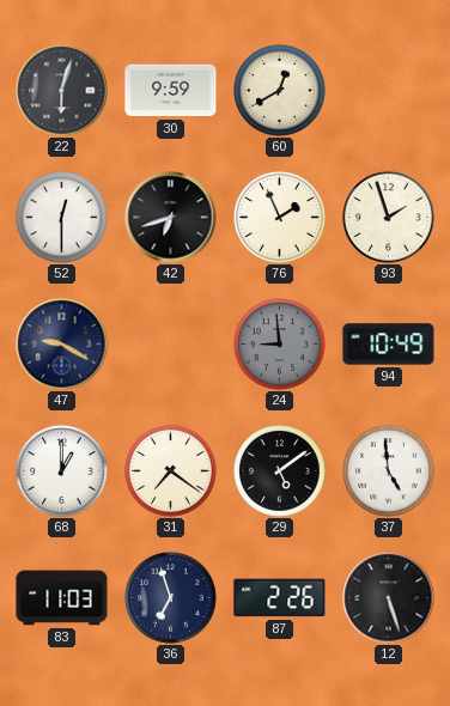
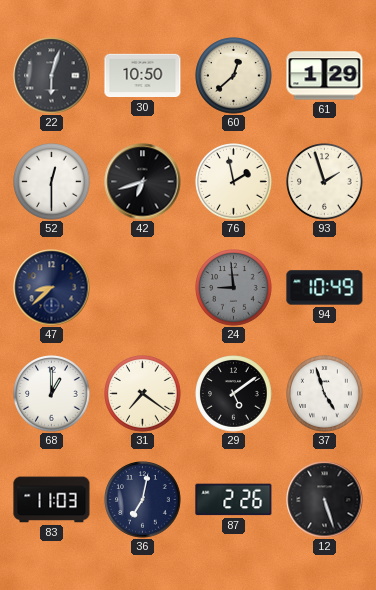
30: 9:59 -> 10:50
60: 12:40 -> 12:38
61: none -> 1:29
76: 1:56 -> 1:58
47: 9:20 -> 8:38
37: 4:59 -> 4:57
36: 6:57 -> 7:02
